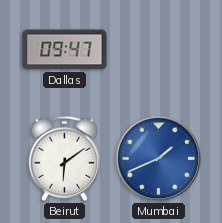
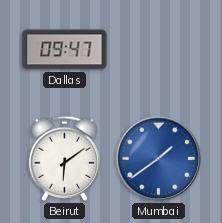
Mumbai: 1:41 -> 1:39
